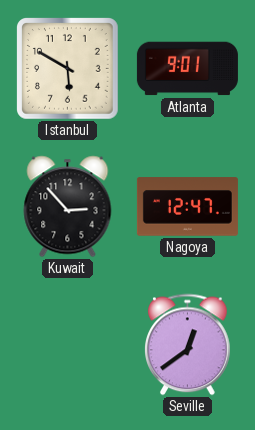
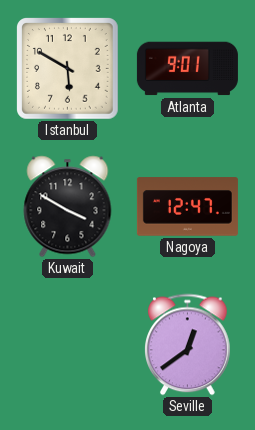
Kuwait: 2:53 -> 3:50
